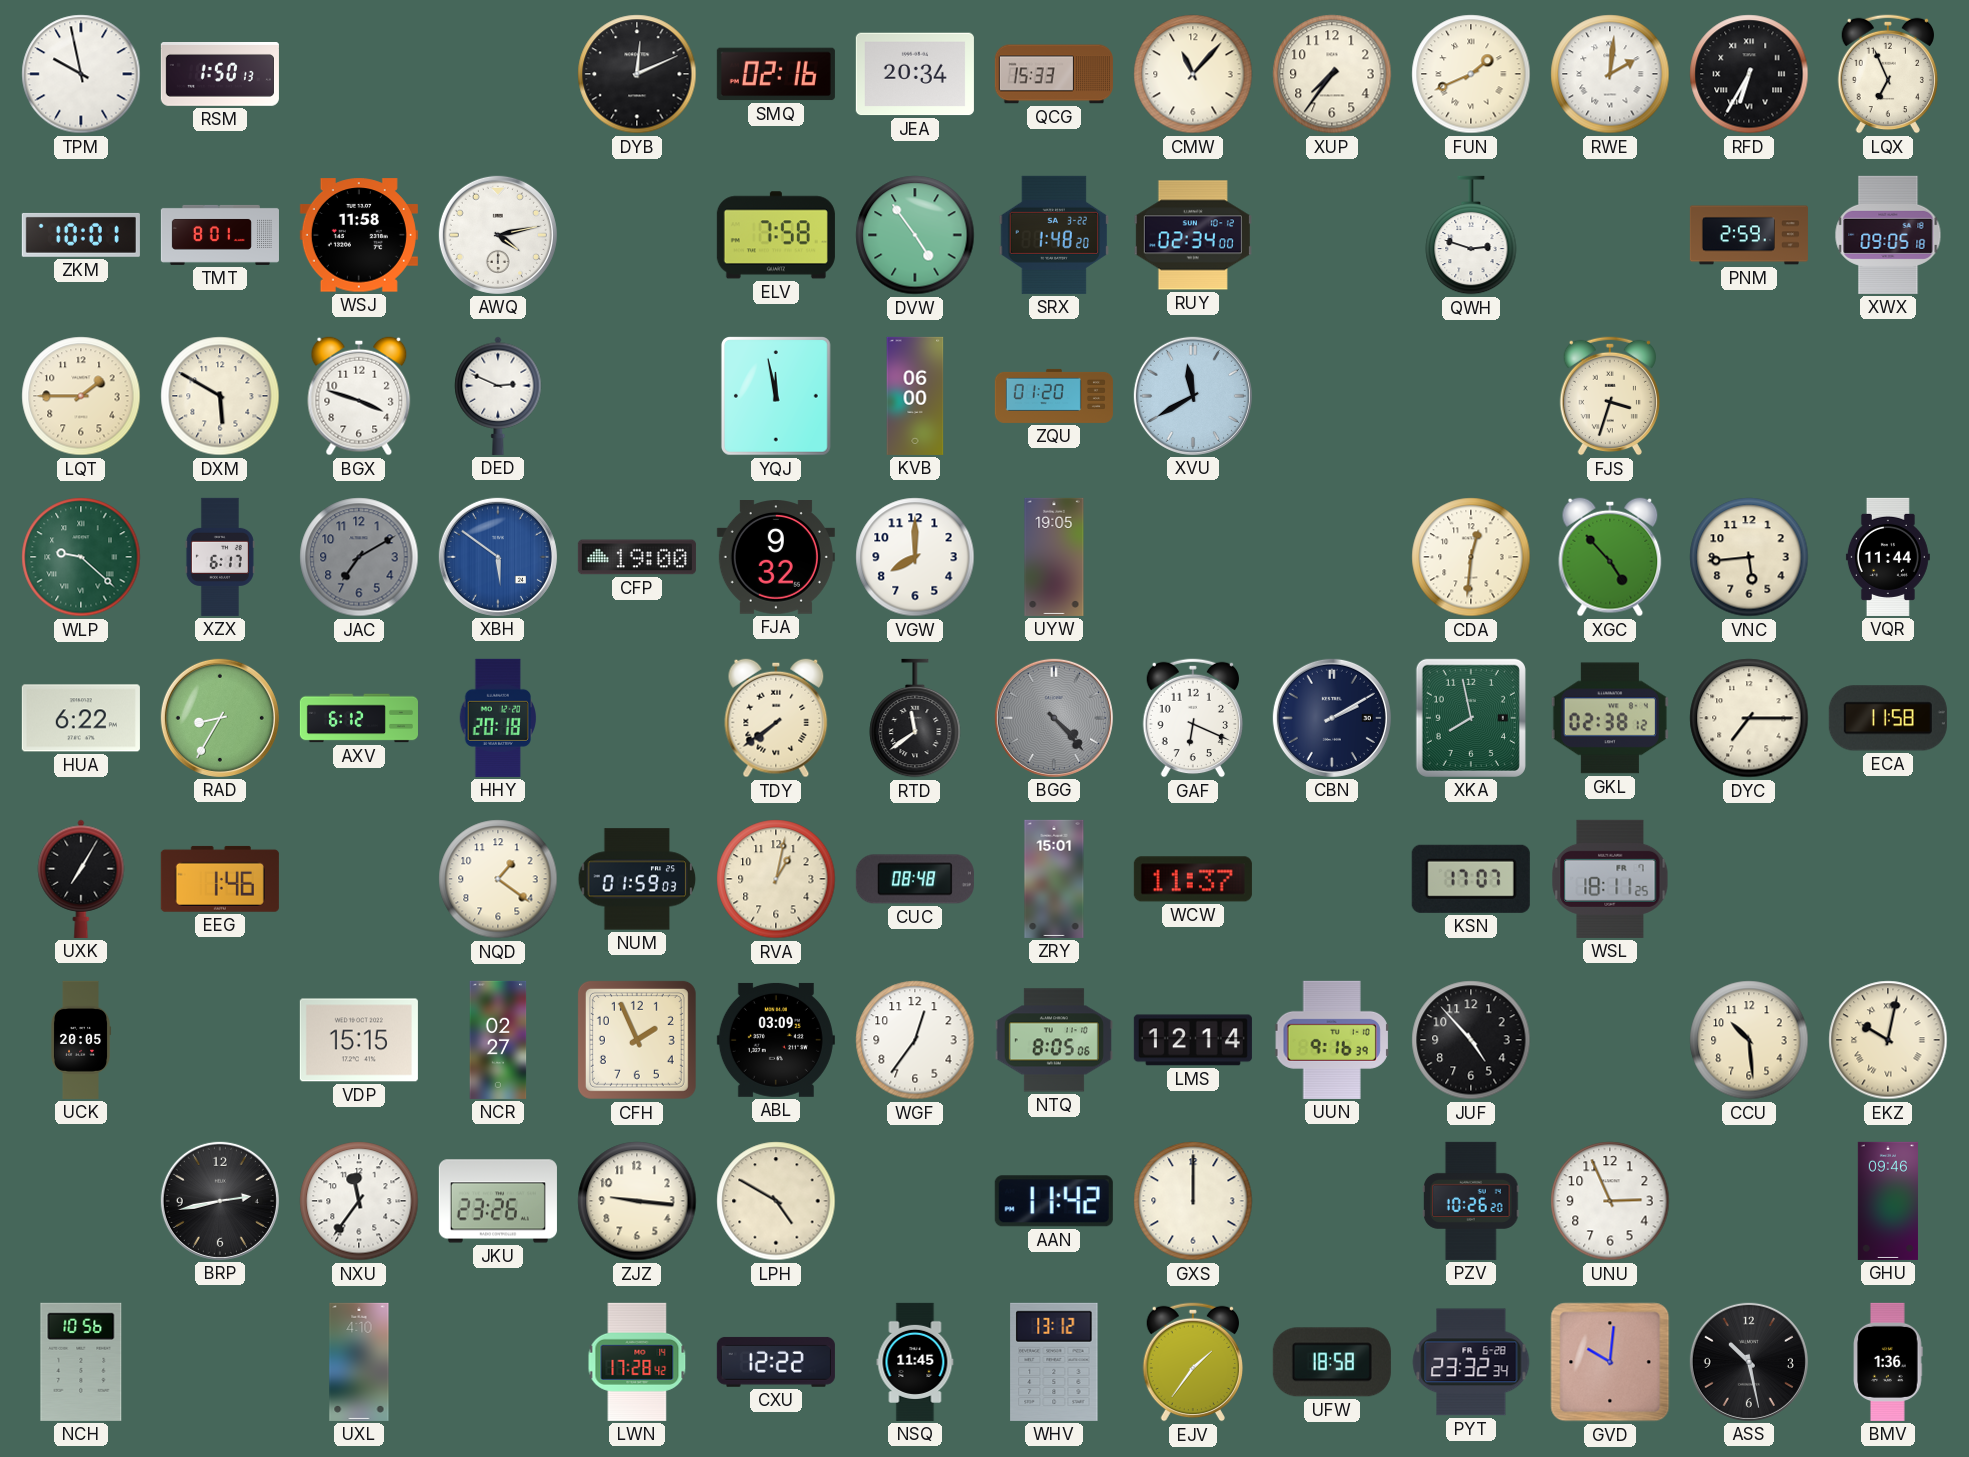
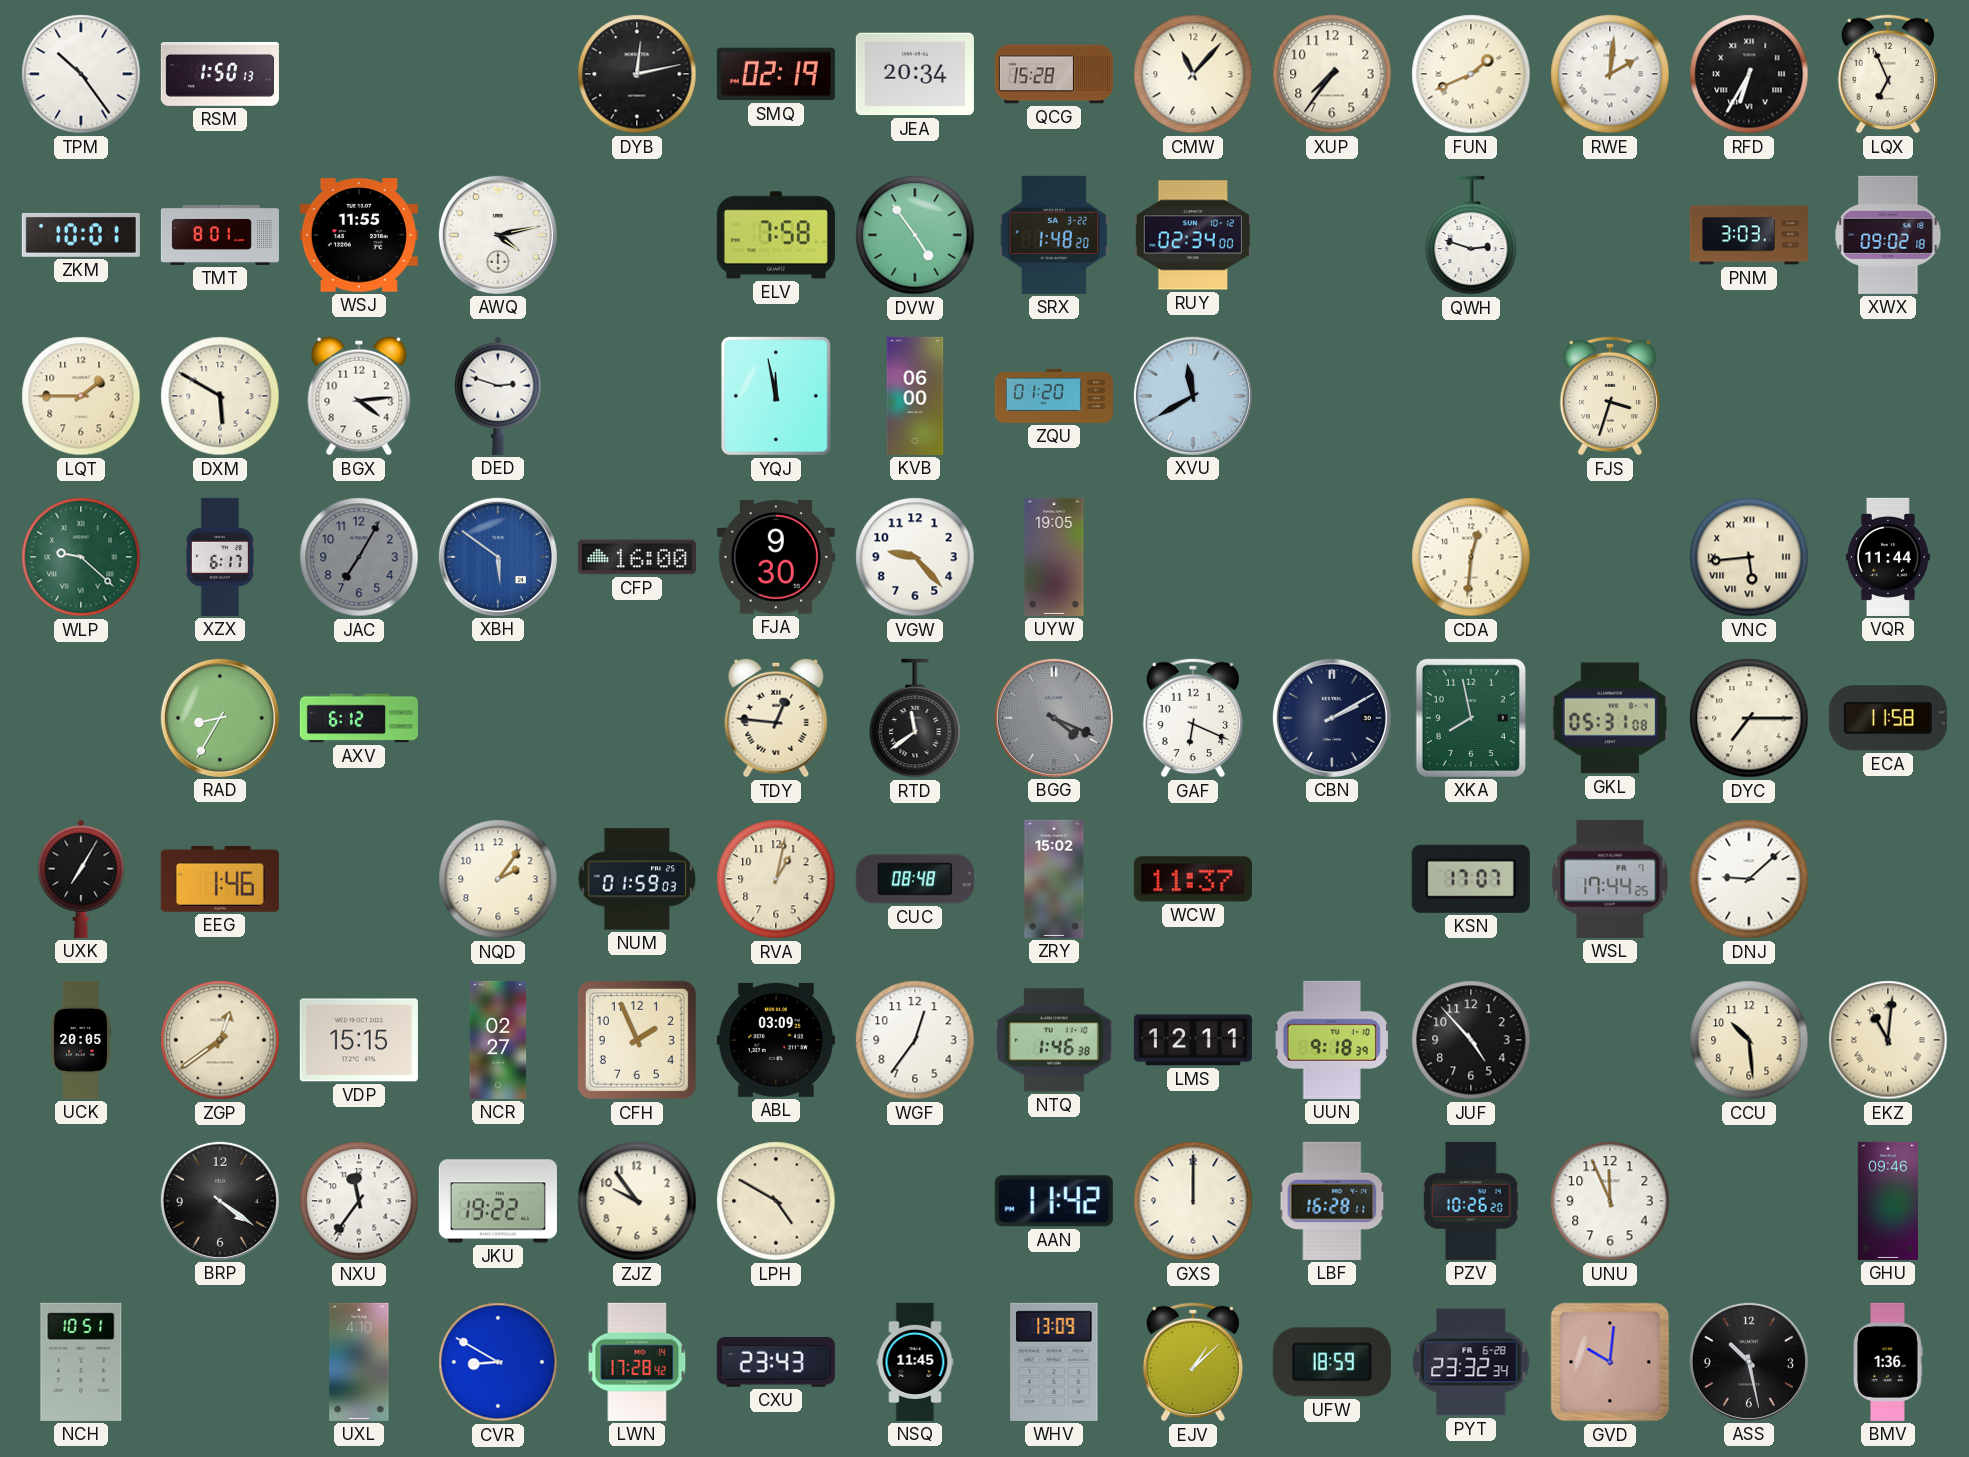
TPM: 9:58 -> 10:24
DYB: 12:11 -> 12:13
SMQ: 02:16 -> 02:19
QCG: 15:33 -> 15:28
WSJ: 11:58 -> 11:55
PNM: 2:59 -> 3:03
XWX: 09:05 -> 09:02
BGX: 3:48 -> 4:14
DED: 2:49 -> 2:48
JAC: 7:10 -> 7:05
CFP: 19:00 -> 16:00
FJA: 9:32 -> 9:30
VGW: 8:00 -> 9:23
XGC: 4:53 -> none
VNC numerals: Arabic -> Roman
HUA: 6:22 -> none
HHY: 20:18 -> none
TDY: 7:39 -> 12:46
BGG: 4:23 -> 4:19
GKL: 02:38 -> 05:31
NQD: 1:21 -> 2:06
ZRY: 15:01 -> 15:02
WSL: 18:11 -> 17:44
DNJ: none -> 9:08
ZGP: none -> 12:39
NTQ: 8:05 -> 1:46
LMS: 12:14 -> 12:11
UUN: 9:16 -> 9:18
EKZ: 10:02 -> 11:01
BRP: 2:43 -> 4:21
JKU: 23:26 -> 19:22
ZJZ: 9:16 -> 9:54
LBF: none -> 16:28
UNU: 2:56 -> 11:56
NCH: 10:56 -> 10:51
CVR: none -> 8:50
CXU: 12:22 -> 23:43
WHV: 13:12 -> 13:09
EJV: 1:36 -> 1:08
UFW: 18:58 -> 18:59
